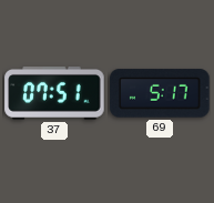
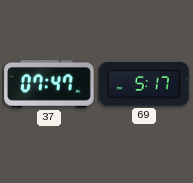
37: 07:51 -> 07:47
